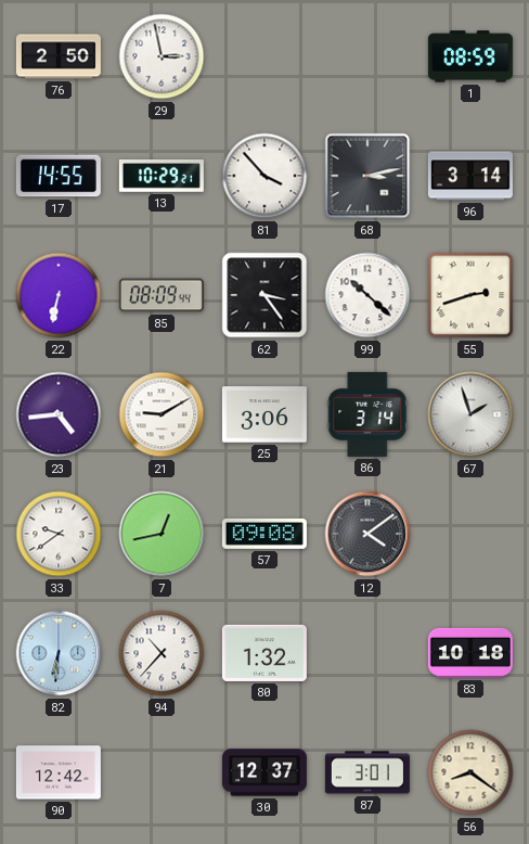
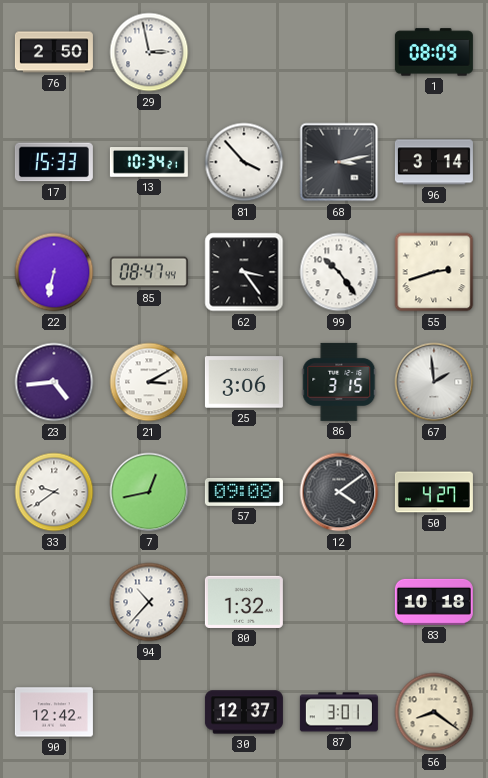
1: 08:59 -> 08:09
17: 14:55 -> 15:33
13: 10:29 -> 10:34
85: 08:09 -> 08:47
99: 10:22 -> 10:24
21: 9:10 -> 3:10
86: 3:14 -> 3:15
67: 1:57 -> 1:59
50: none -> 4:27
82: 6:31 -> none
